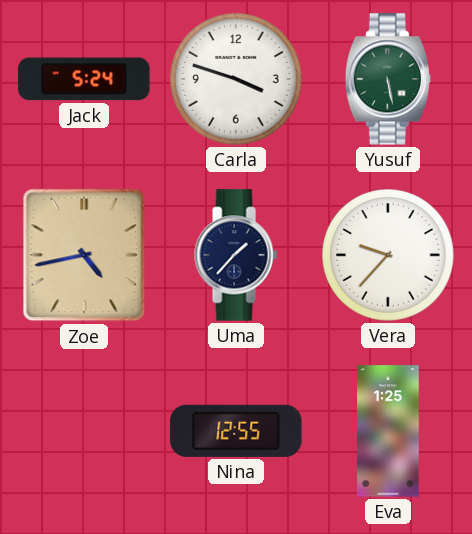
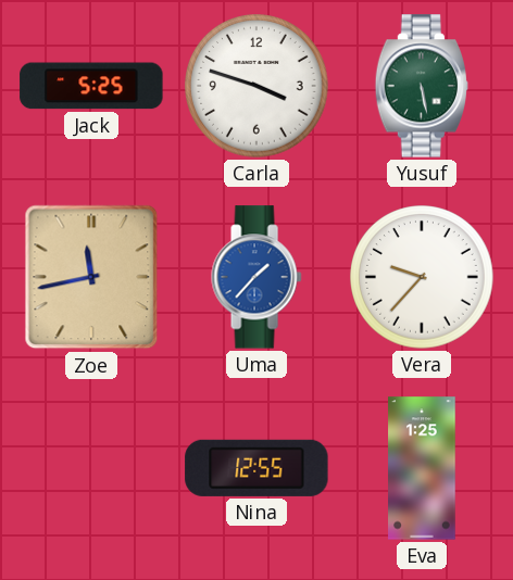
Jack: 5:24 -> 5:25
Zoe: 4:43 -> 11:43
Uma dial: navy -> blue
